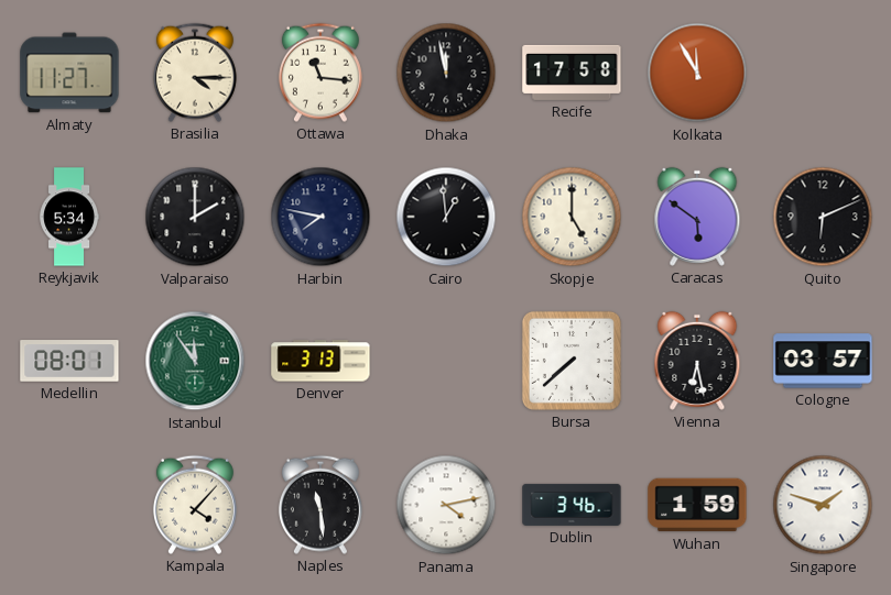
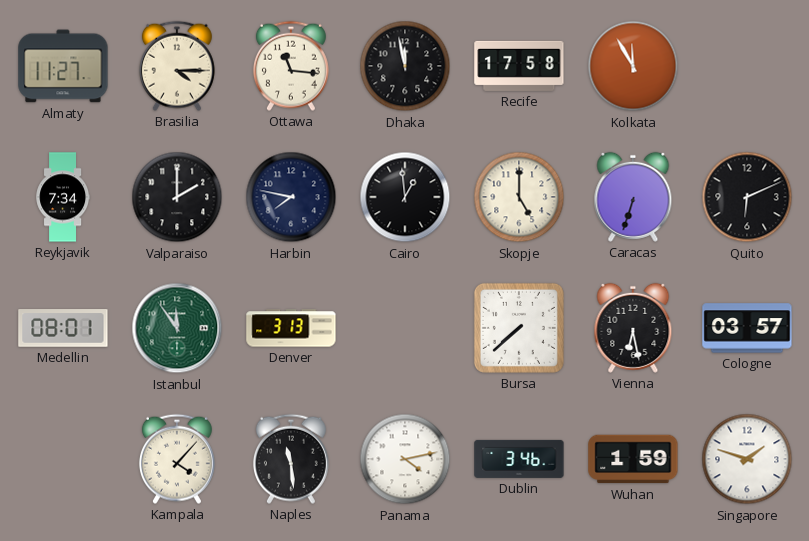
Reykjavik: 5:34 -> 7:34
Caracas: 5:51 -> 6:33
